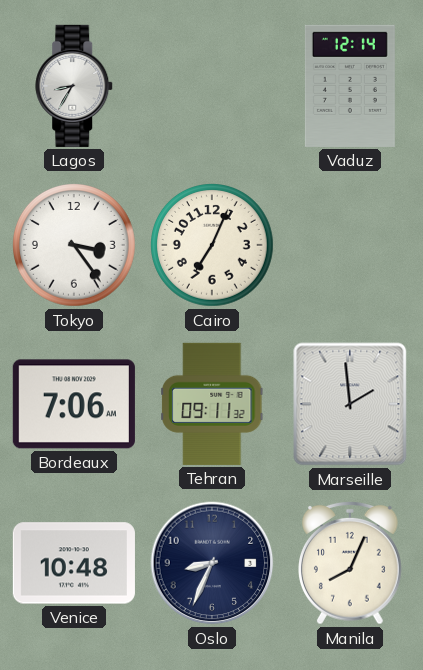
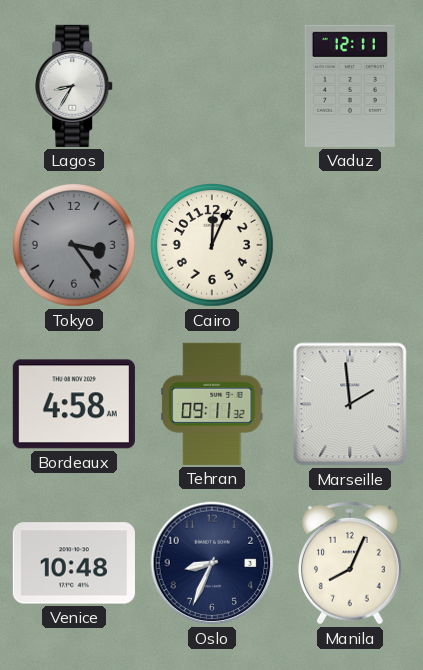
Vaduz: 12:14 -> 12:11
Tokyo dial: white -> grey
Cairo: 7:04 -> 12:04
Bordeaux: 7:06 -> 4:58
